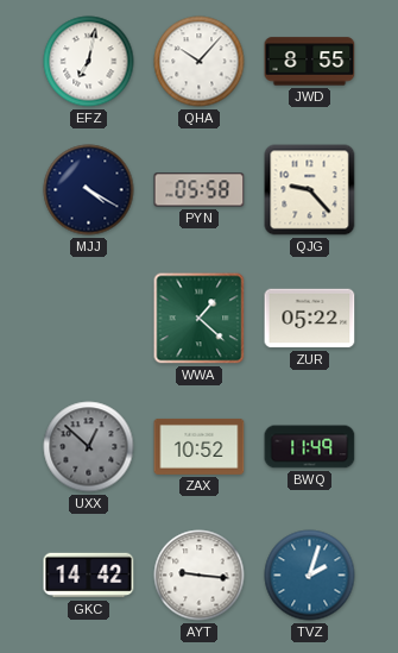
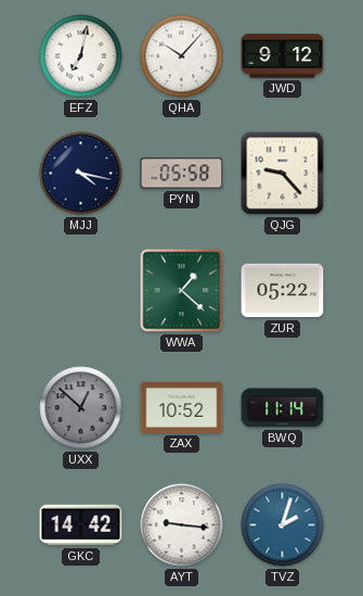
JWD: 8:55 -> 9:12
MJJ: 4:20 -> 4:17
BWQ: 11:49 -> 11:14
